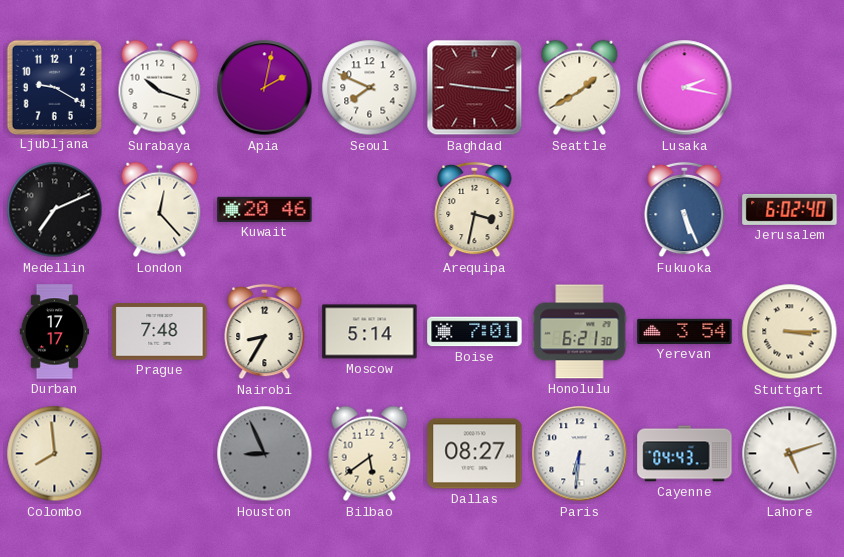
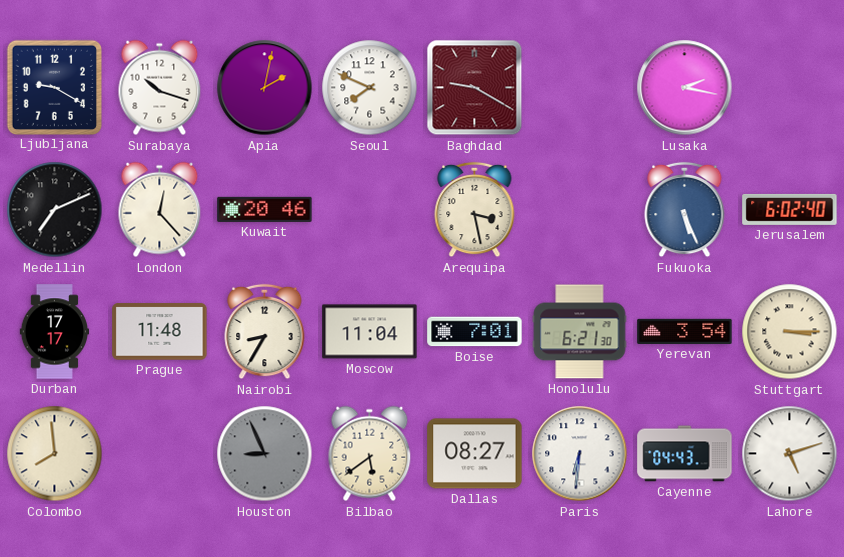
Baghdad: 9:16 -> 9:20
Seattle: 1:40 -> none
Arequipa: 3:32 -> 3:28
Prague: 7:48 -> 11:48
Moscow: 5:14 -> 11:04
